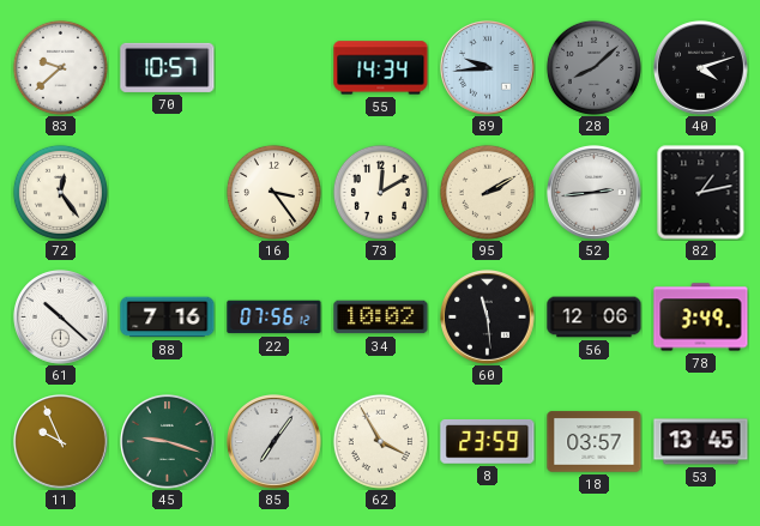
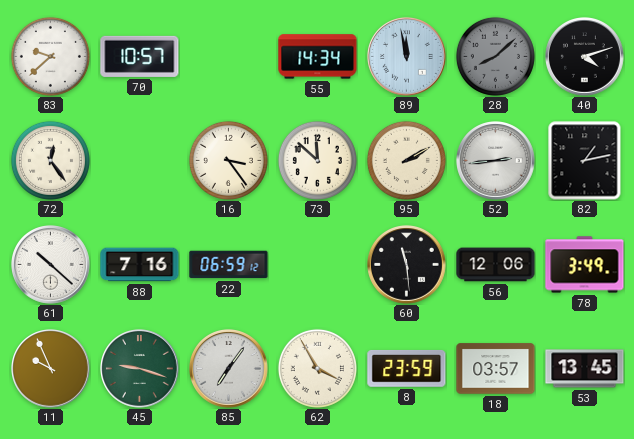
89: 9:44 -> 11:58
73: 12:10 -> 11:52
22: 07:56 -> 06:59
34: 10:02 -> none
